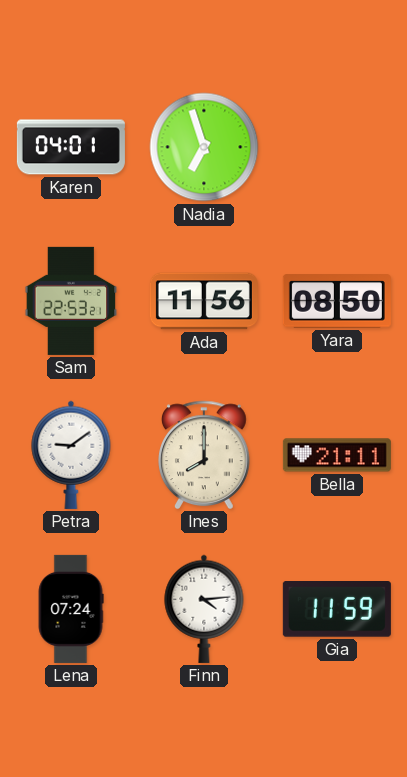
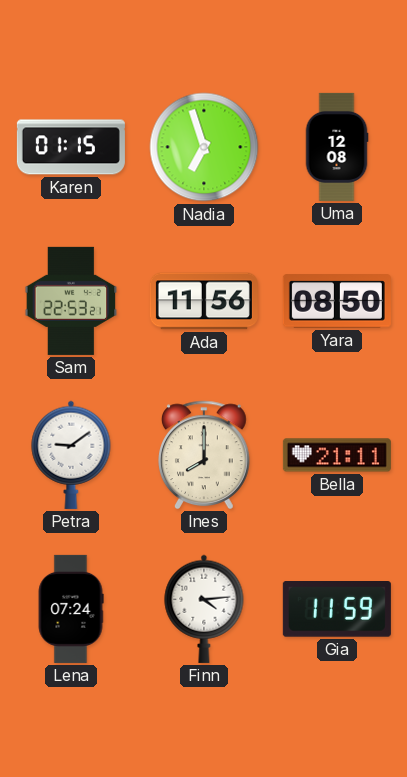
Karen: 04:01 -> 01:15
Uma: none -> 12:08
